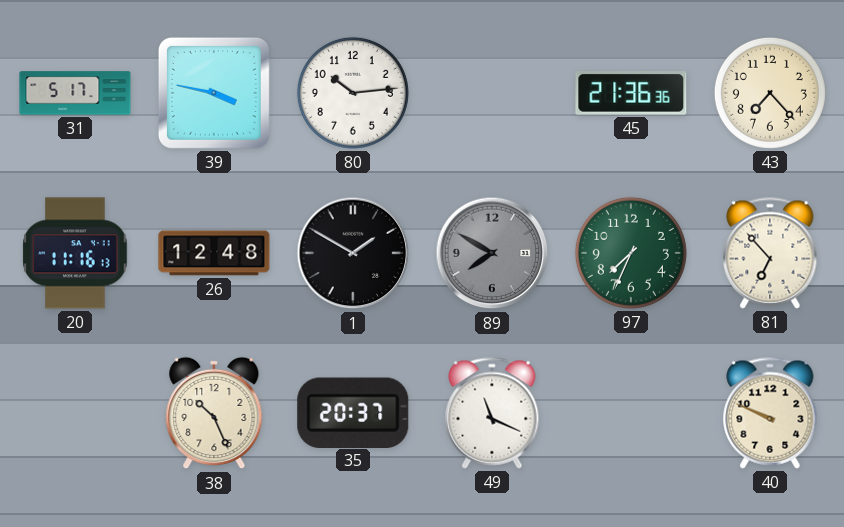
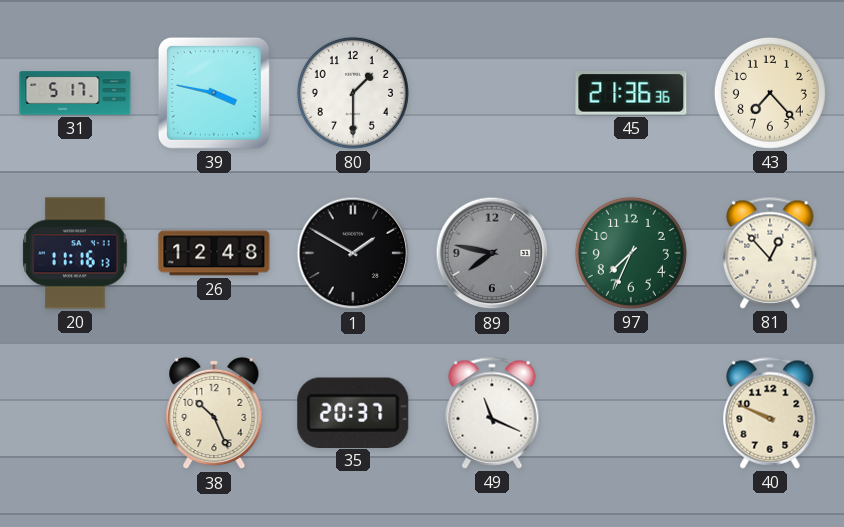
80: 10:14 -> 1:30
89: 7:50 -> 7:47
81: 6:53 -> 12:53
